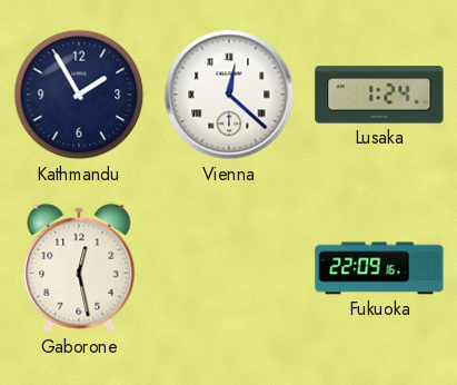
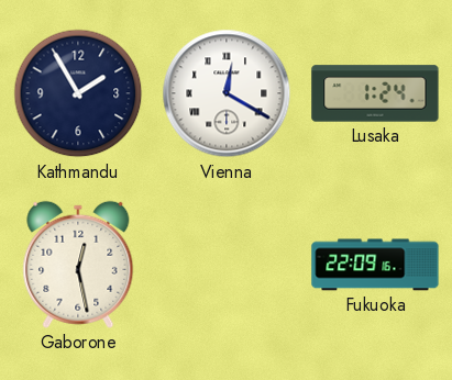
Vienna: 12:22 -> 12:20
